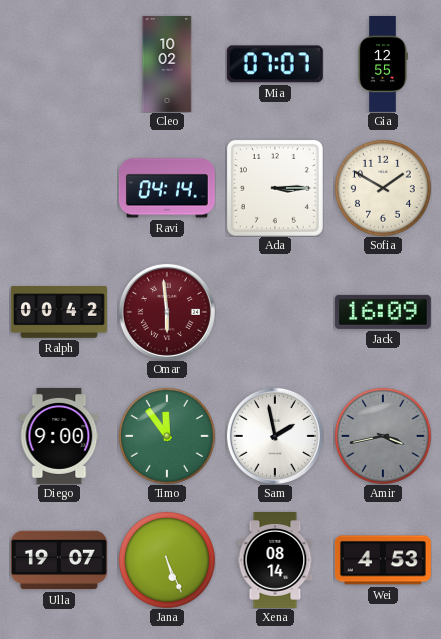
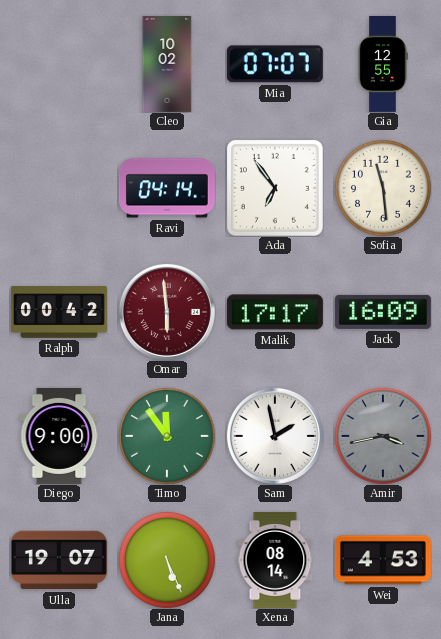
Ada: 3:15 -> 6:54
Sofia: 1:50 -> 11:29
Malik: none -> 17:17
